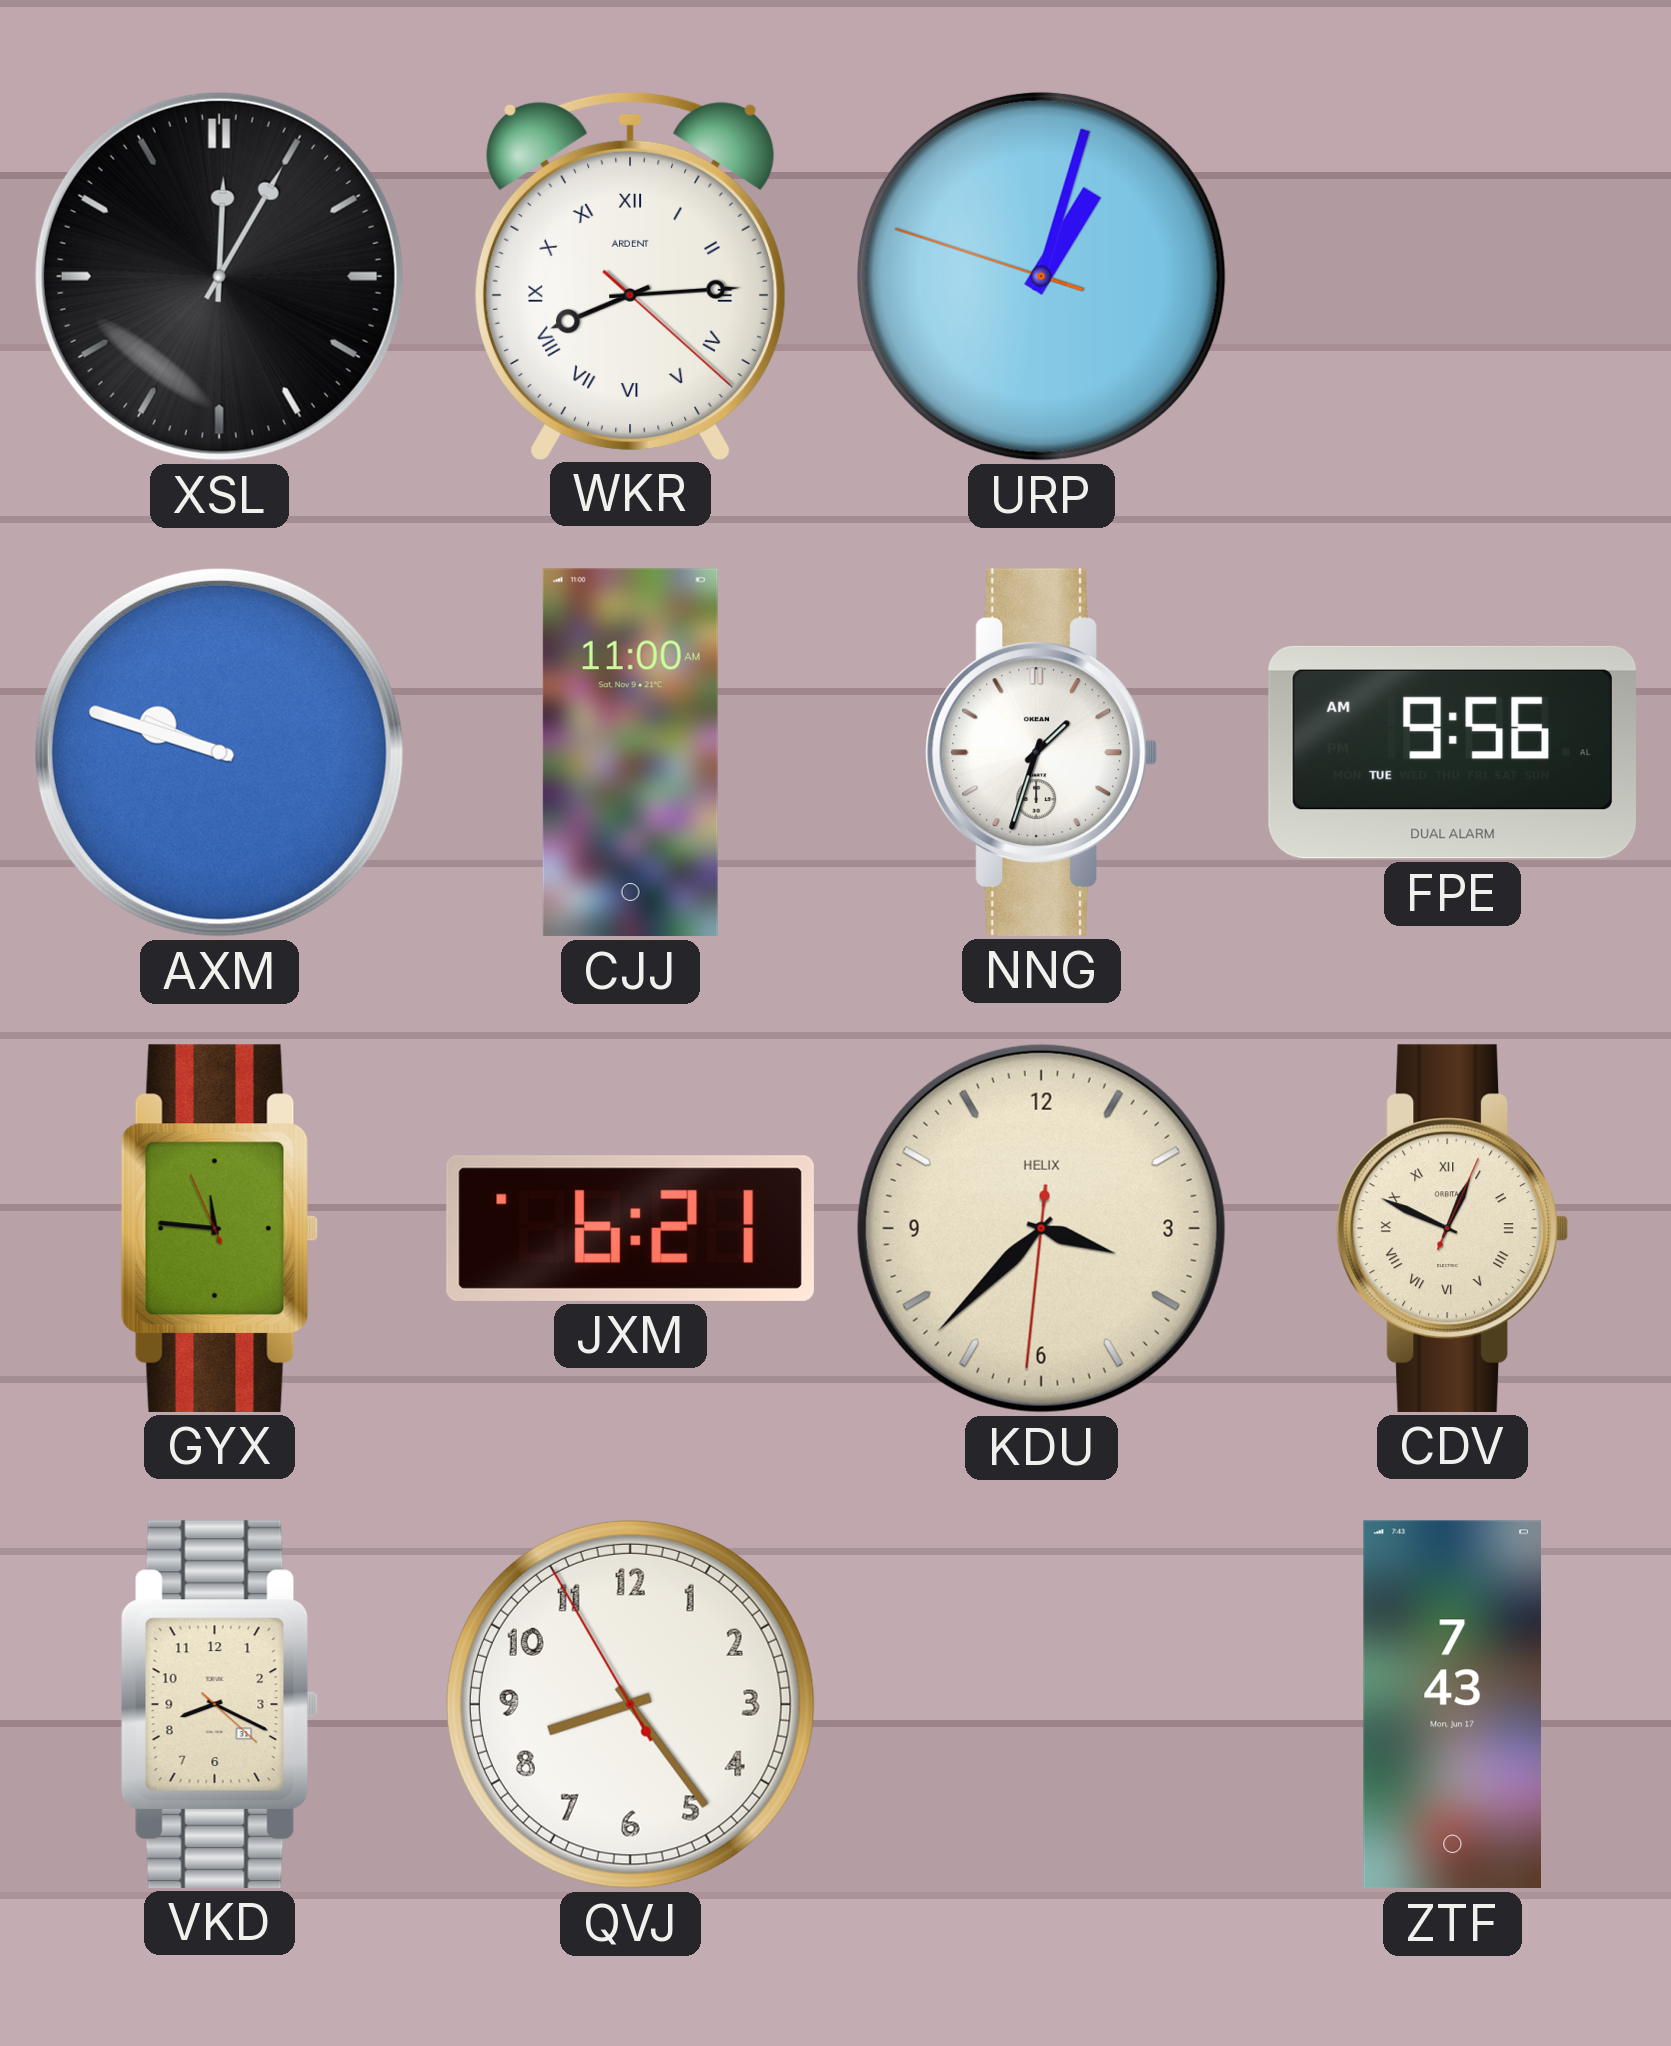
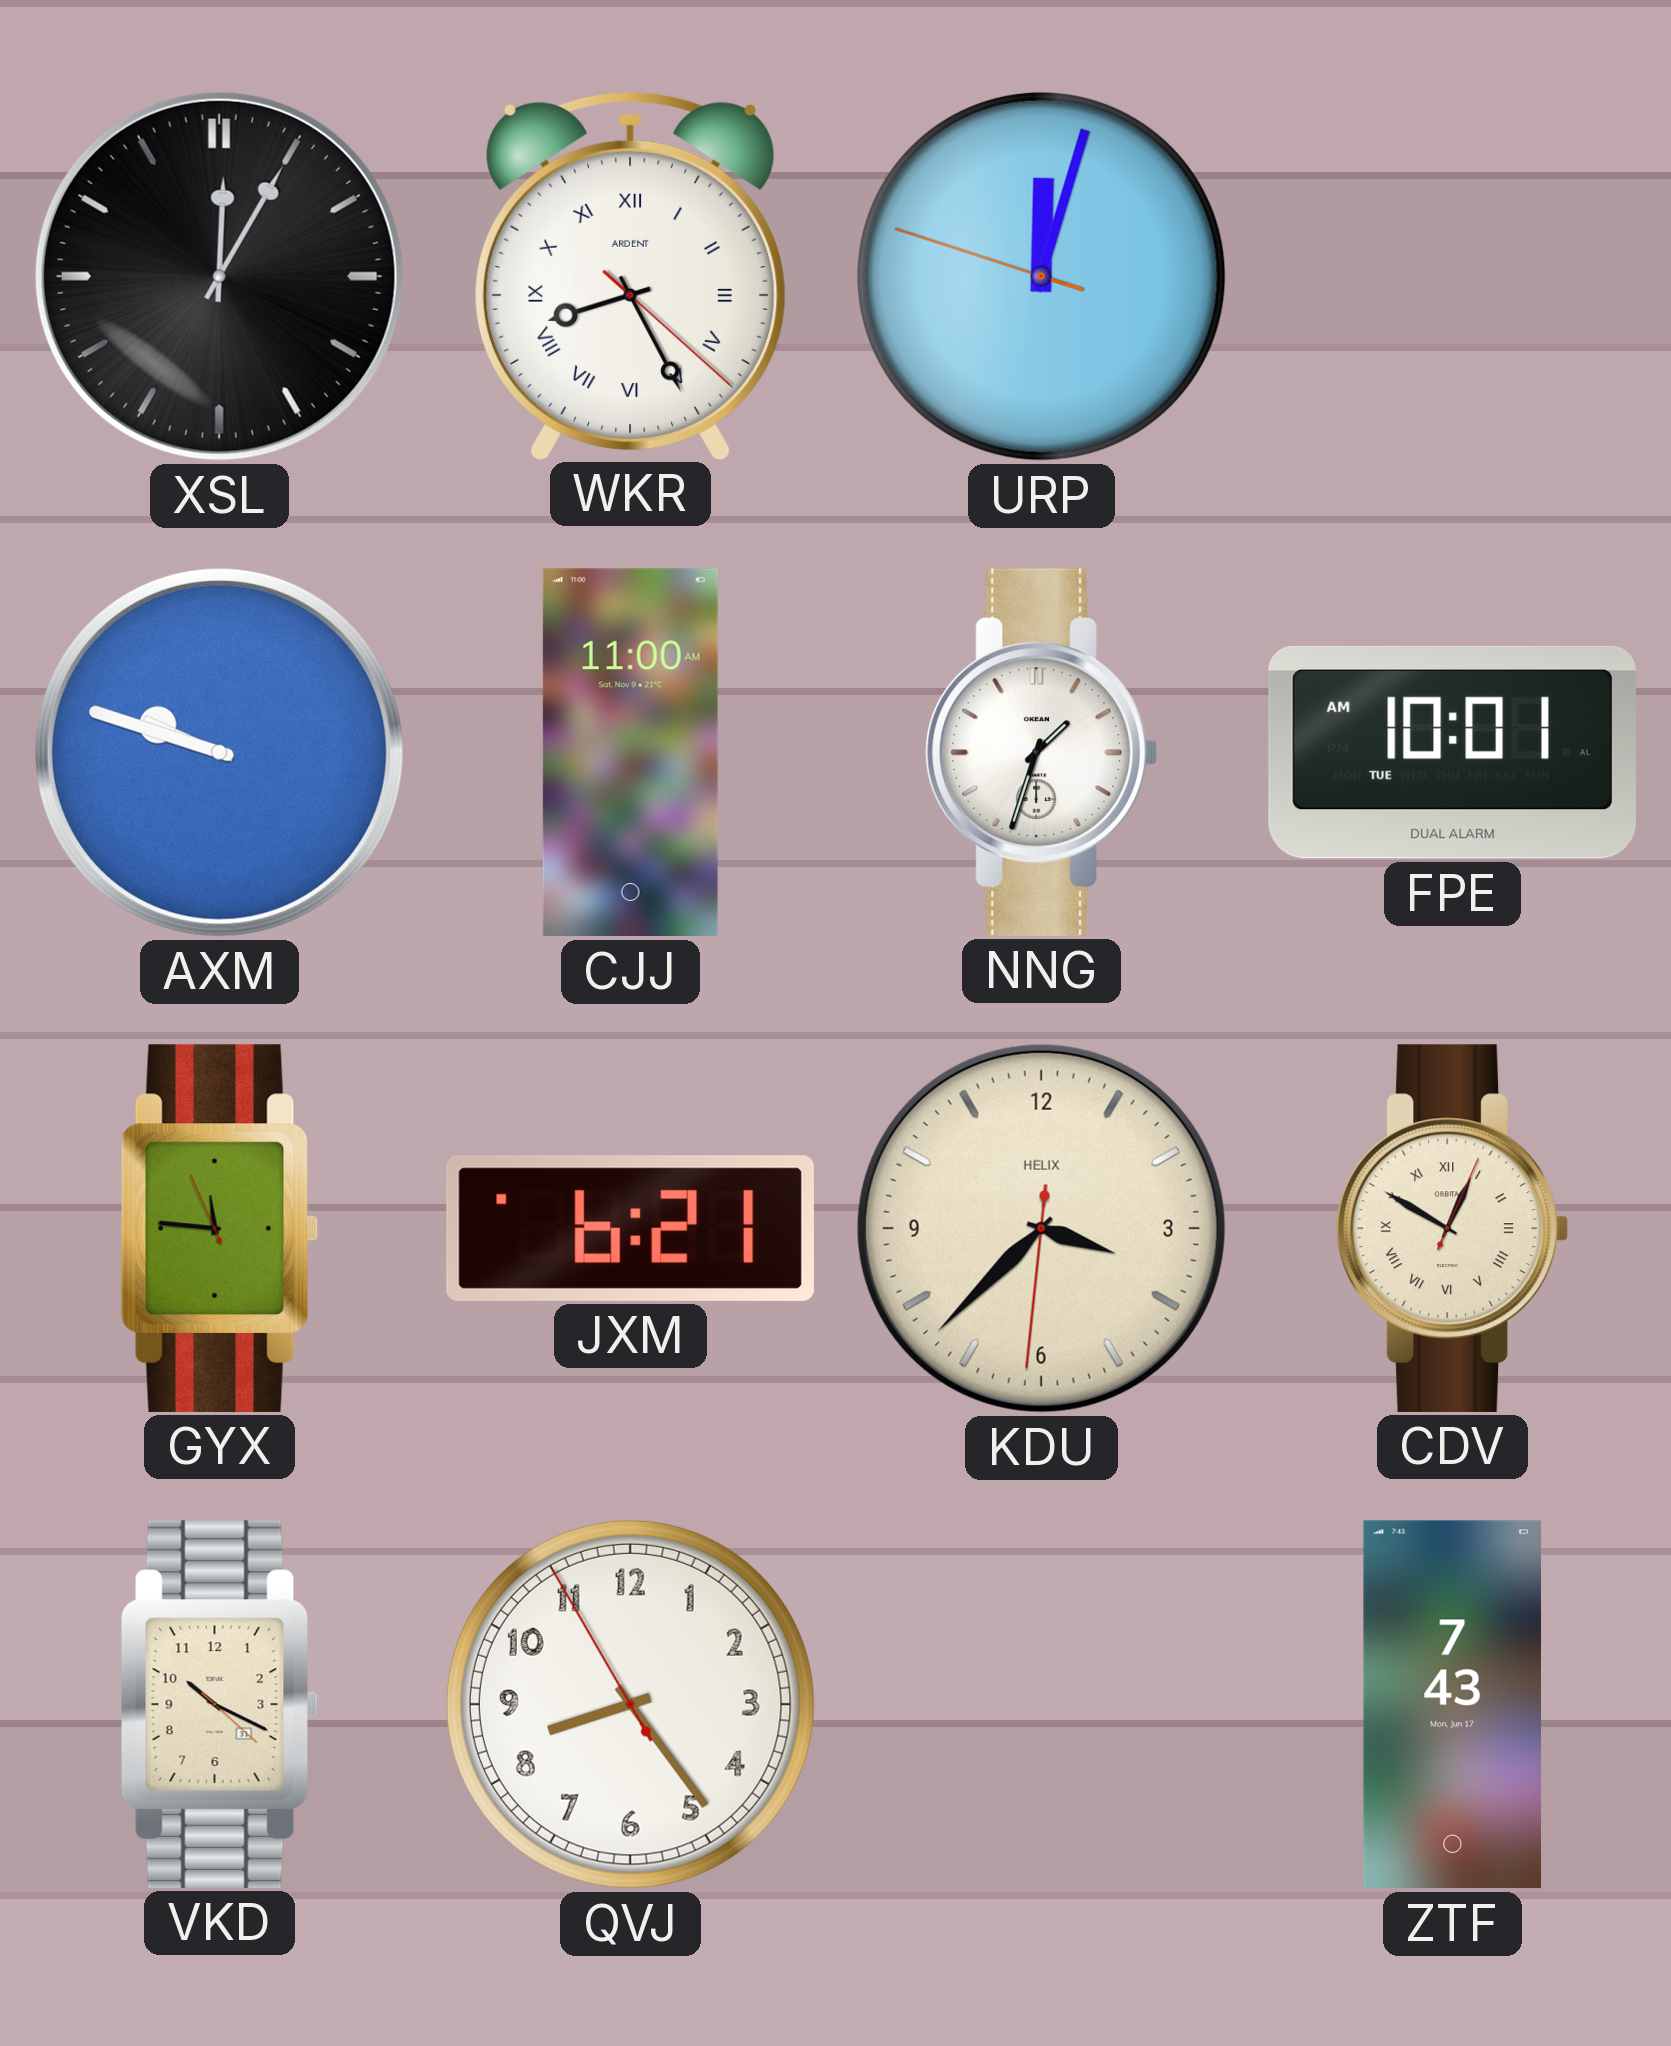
WKR: 8:14 -> 8:25
URP: 1:02 -> 12:02
FPE: 9:56 -> 10:01
CDV: 12:49 -> 12:50
VKD: 8:19 -> 10:19
